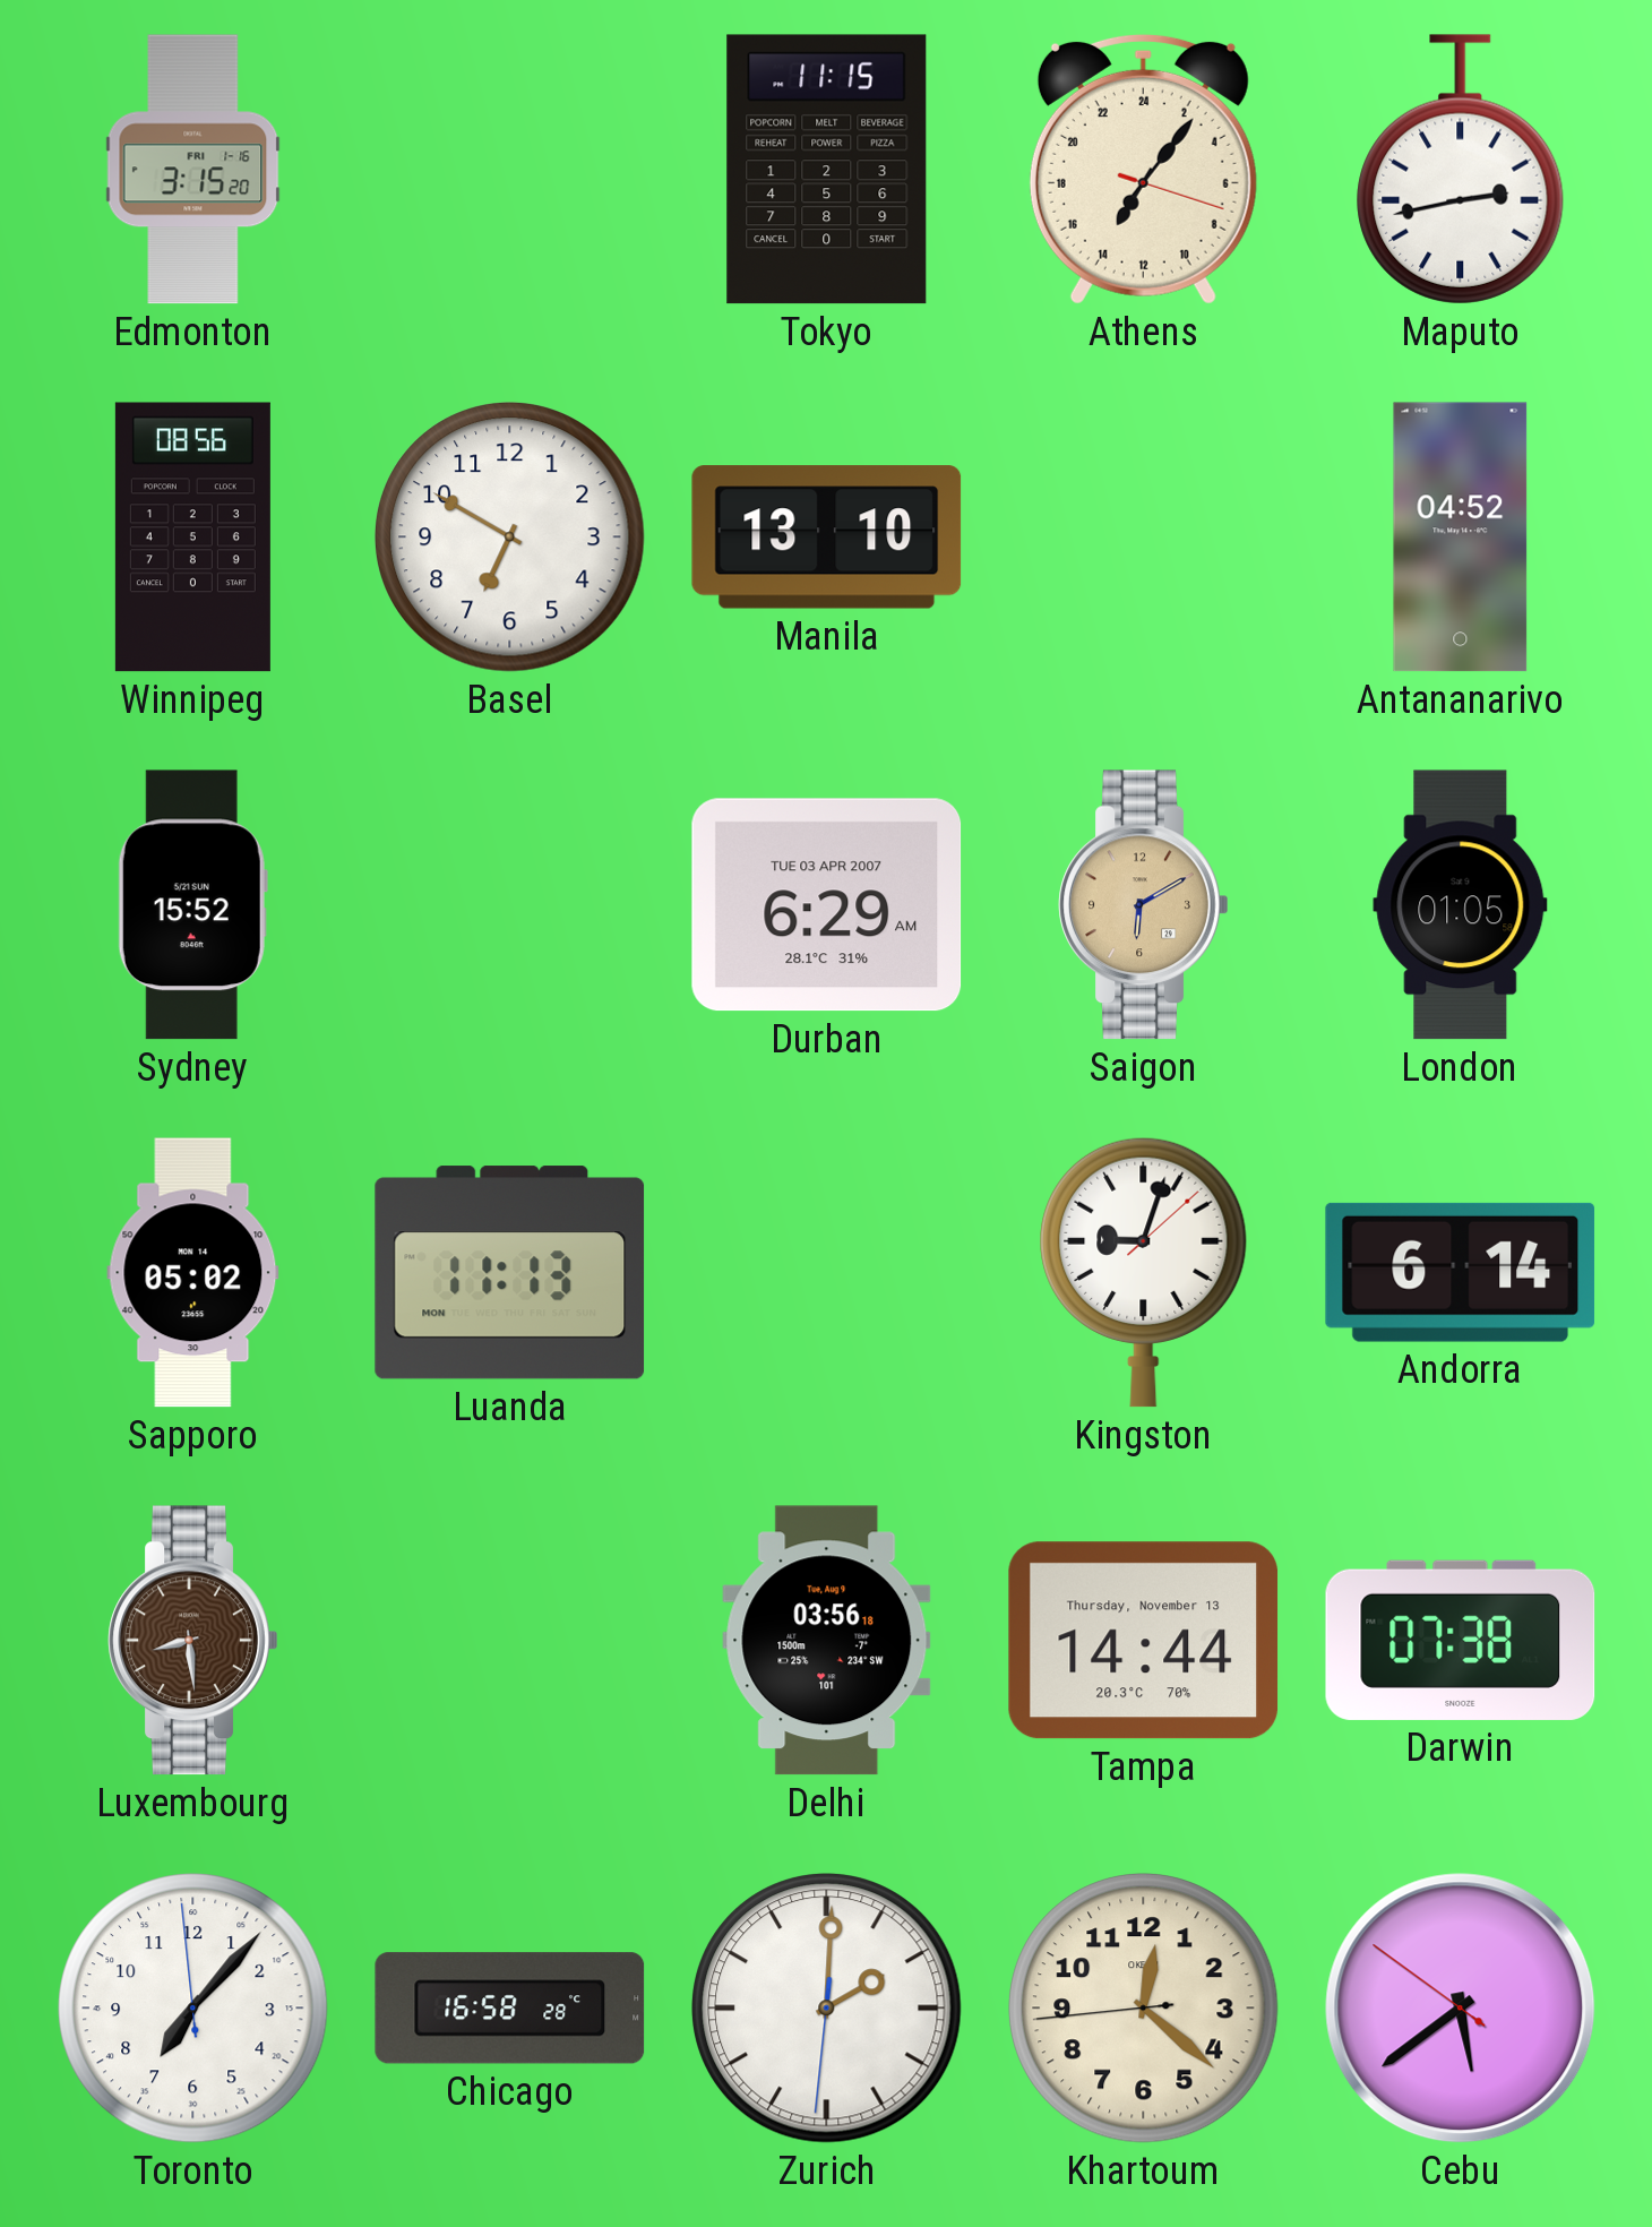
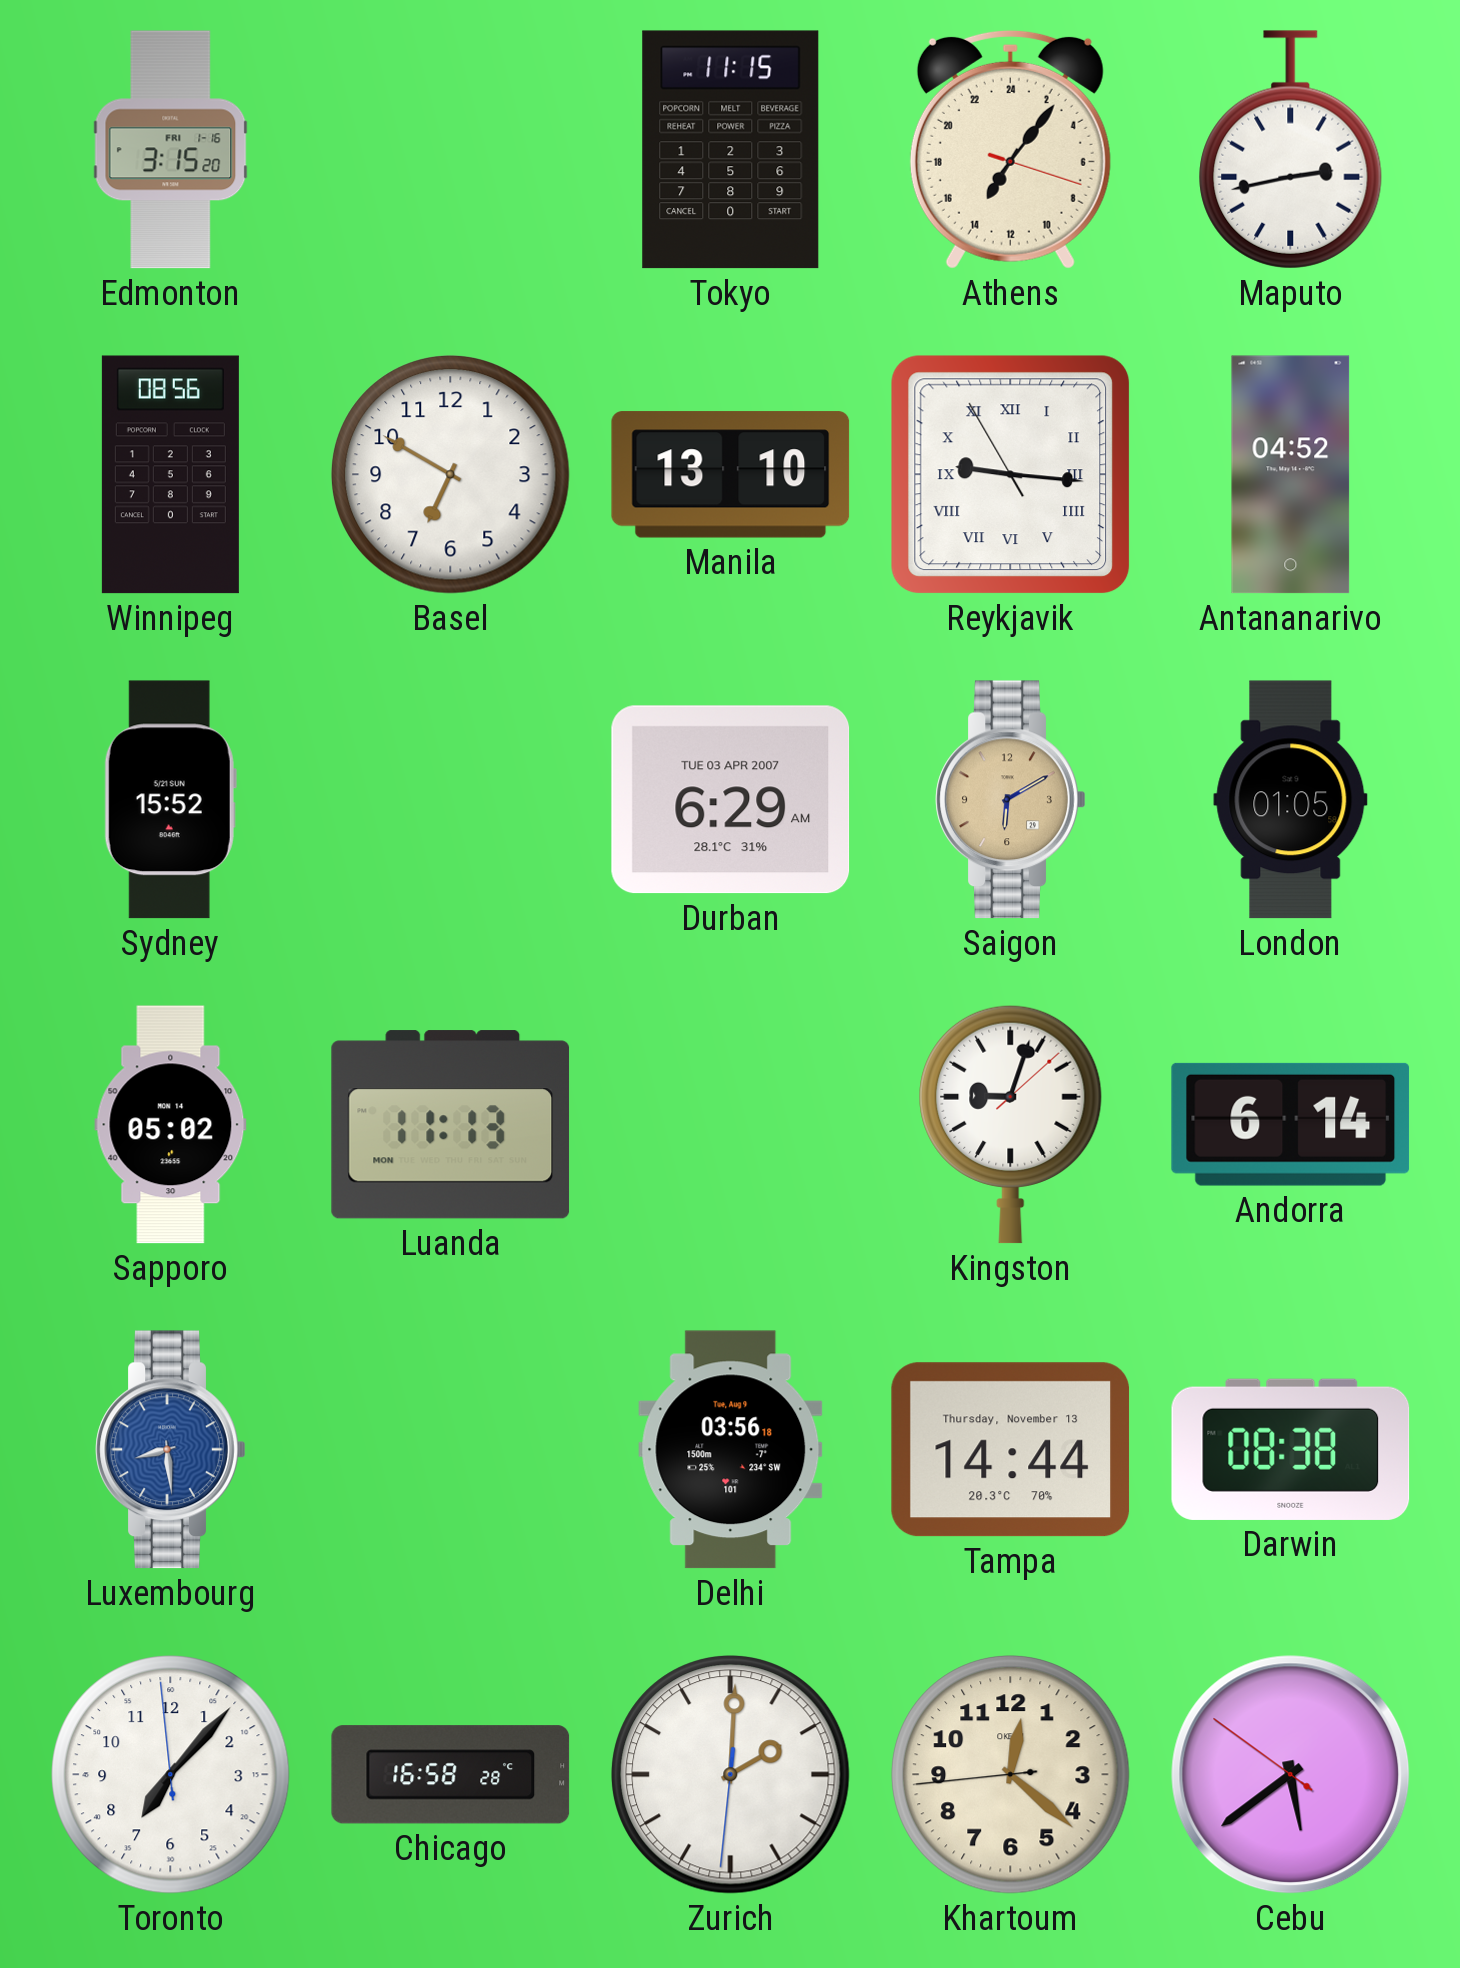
Reykjavik: none -> 9:15
Luxembourg dial: brown -> blue
Darwin: 07:38 -> 08:38
